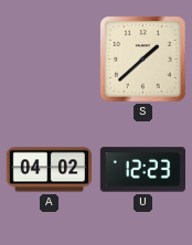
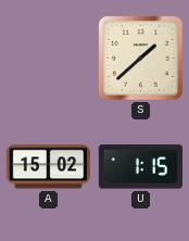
A: 04:02 -> 15:02
U: 12:23 -> 1:15
